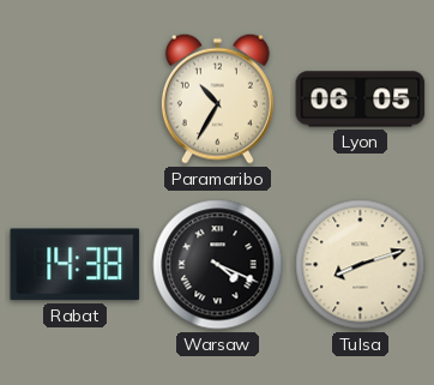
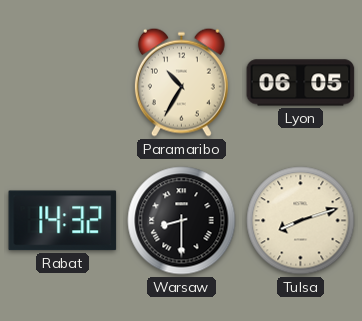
Rabat: 14:38 -> 14:32
Warsaw: 4:19 -> 8:30
